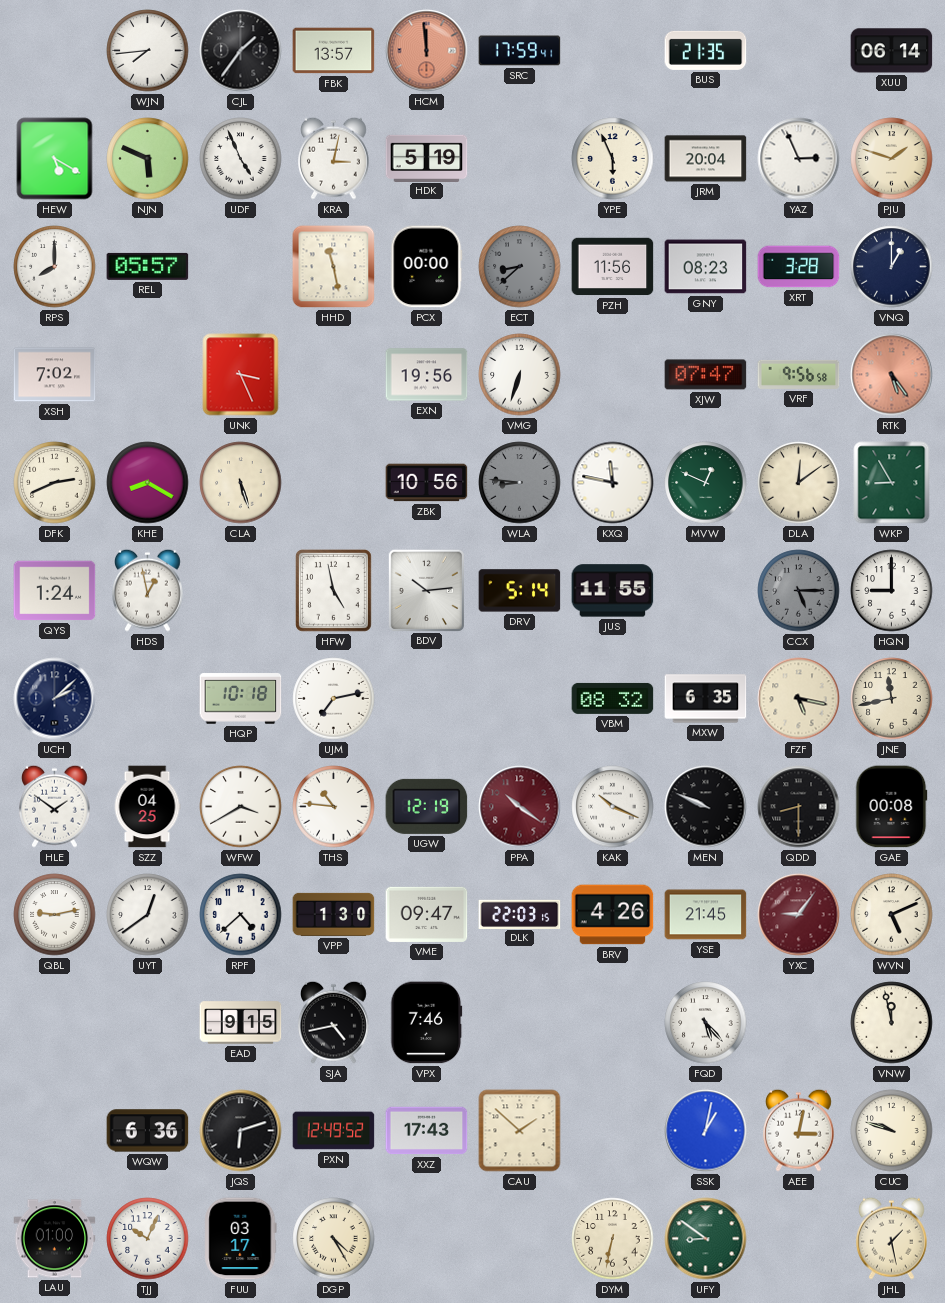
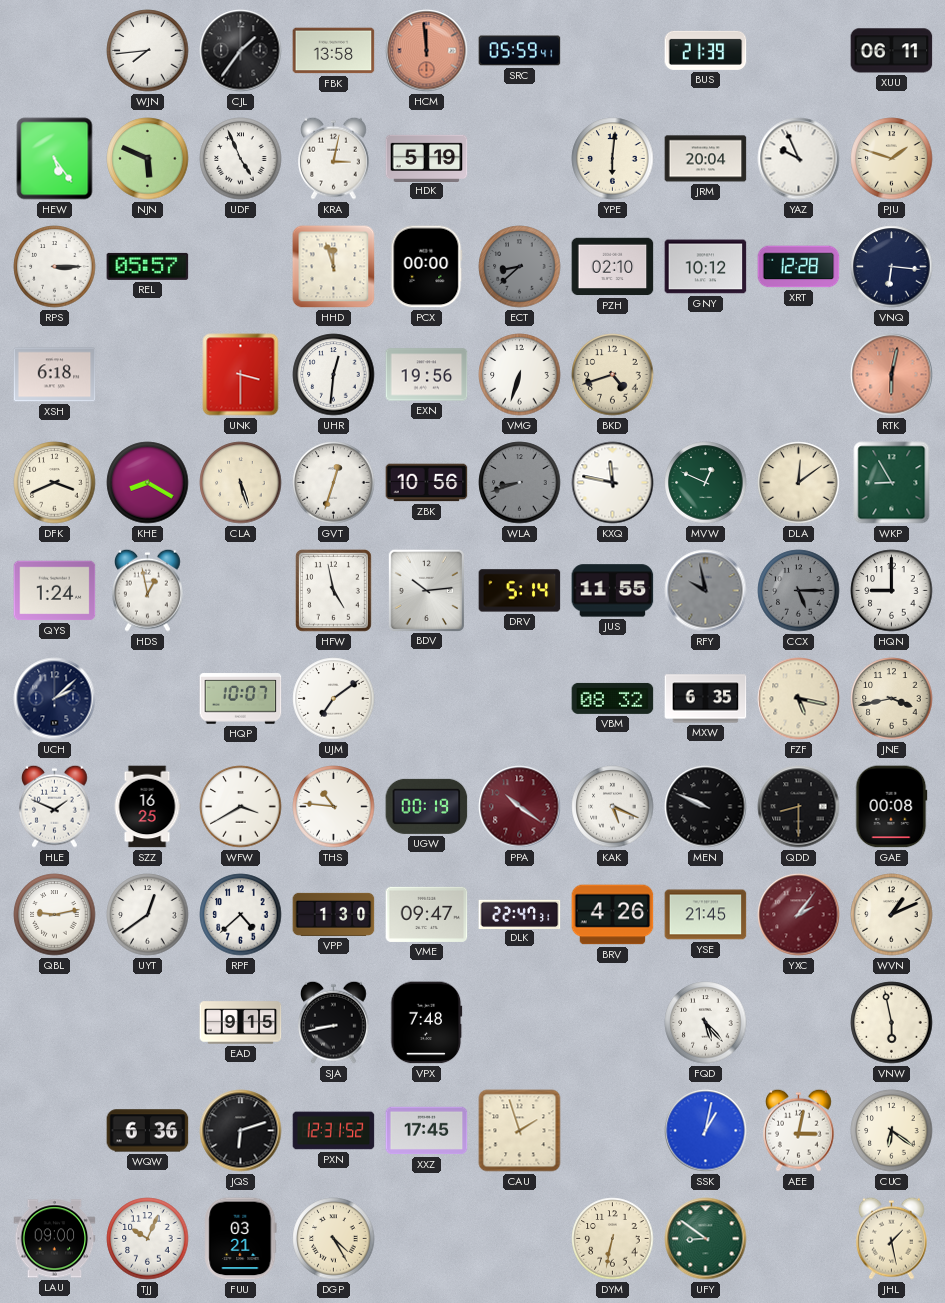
FBK: 13:57 -> 13:58
SRC: 17:59 -> 05:59
BUS: 21:35 -> 21:39
XUU: 06:14 -> 06:11
HEW: 5:20 -> 5:24
YPE: 5:56 -> 6:01
YAZ: 2:56 -> 9:56
RPS: 8:00 -> 3:15
HHD: 11:28 -> 11:57
PZH: 11:56 -> 02:10
GNY: 08:23 -> 10:12
XRT: 3:28 -> 12:28
VNQ: 1:00 -> 6:16
XSH: 7:02 -> 6:18
UNK: 3:26 -> 3:30
UHR: none -> 12:31
BKD: none -> 4:42
XJW: 07:47 -> none
VRF: 9:56 -> none
RTK: 5:24 -> 6:02
DFK: 2:41 -> 3:41
GVT: none -> 12:33
WLA: 8:46 -> 8:42
RFY: none -> 9:58
HQP: 10:18 -> 10:07
UJM: 7:13 -> 7:09
JNE: 11:43 -> 3:43
HLE: 1:51 -> 1:49
SZZ: 04:25 -> 16:25
UGW: 12:19 -> 00:19
KAK: 10:19 -> 5:19
DLK: 22:03 -> 22:47
YXC: 9:06 -> 2:06
WVN: 5:11 -> 1:11
SJA: 4:43 -> 8:43
VPX: 7:46 -> 7:48
VNW: 11:58 -> 5:58
PXN: 12:49 -> 12:31
XXZ: 17:43 -> 17:45
CAU: 1:52 -> 1:57
CUC: 9:48 -> 6:21
LAU: 01:00 -> 09:00
FUU: 03:17 -> 03:21
